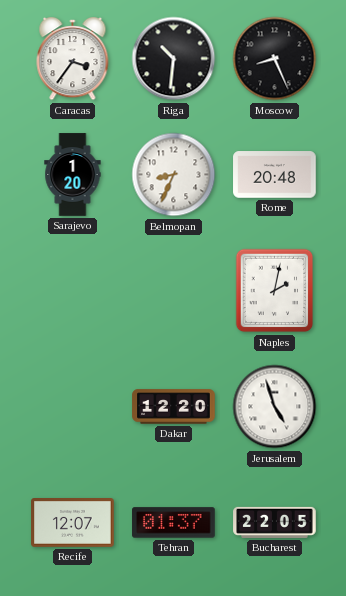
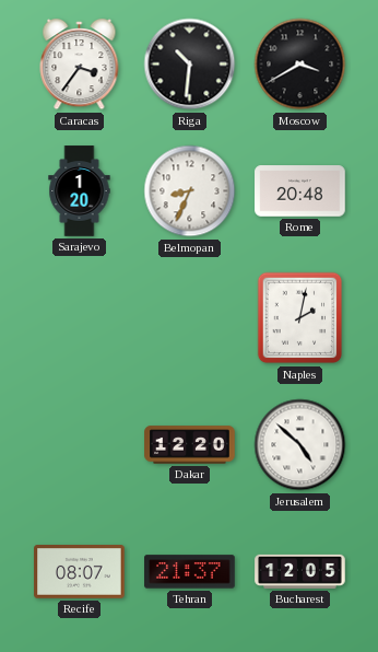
Moscow: 8:26 -> 3:40
Jerusalem: 4:57 -> 4:52
Recife: 12:07 -> 08:07
Tehran: 01:37 -> 21:37
Bucharest: 22:05 -> 12:05
